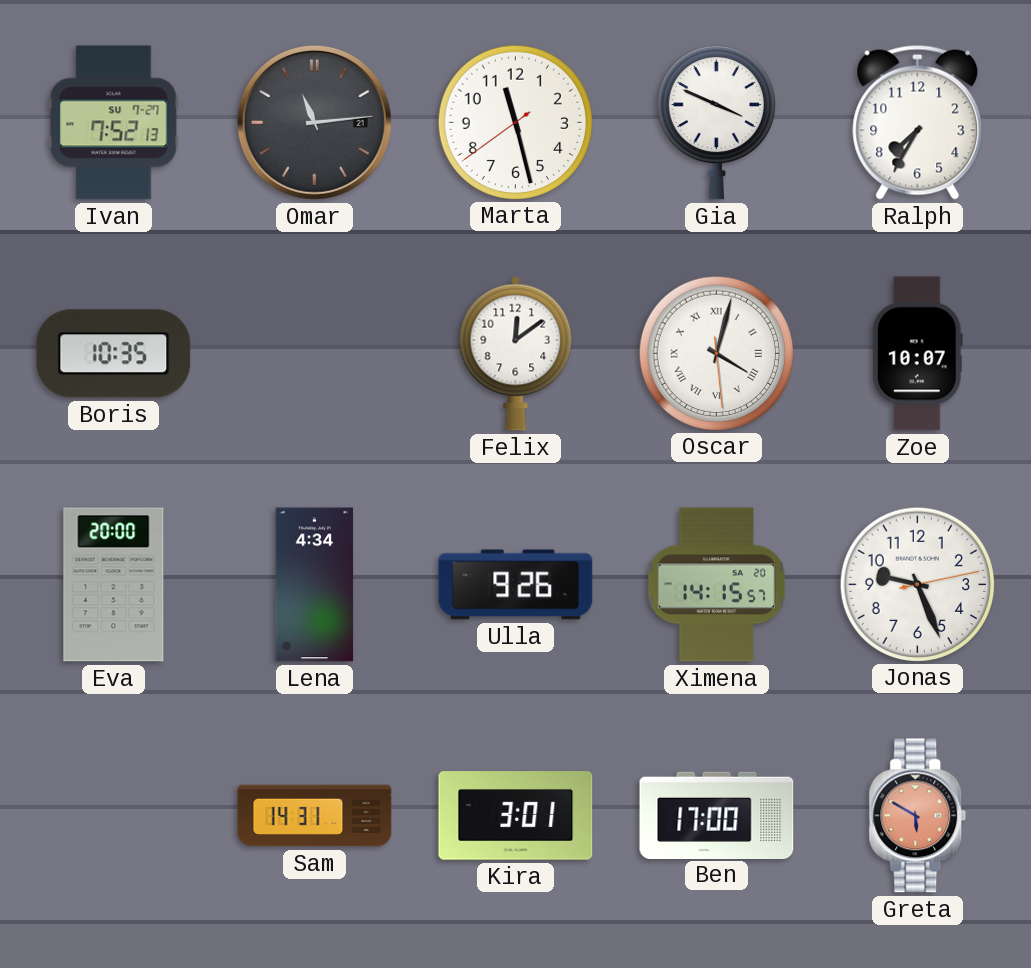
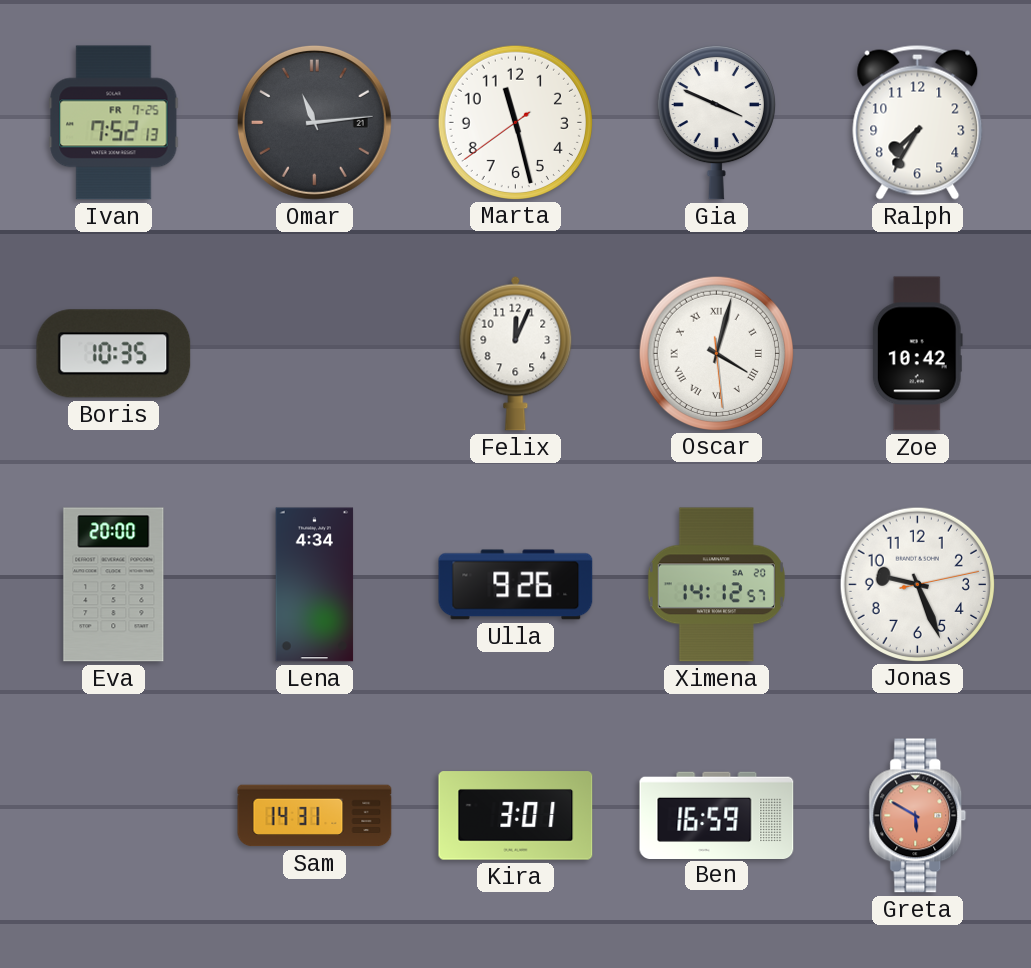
Ivan date: SU 7-27 -> FR 7-25
Felix: 12:09 -> 12:04
Zoe: 10:07 -> 10:42
Ximena: 14:15 -> 14:12
Ben: 17:00 -> 16:59
